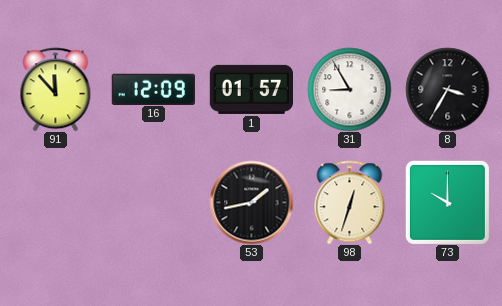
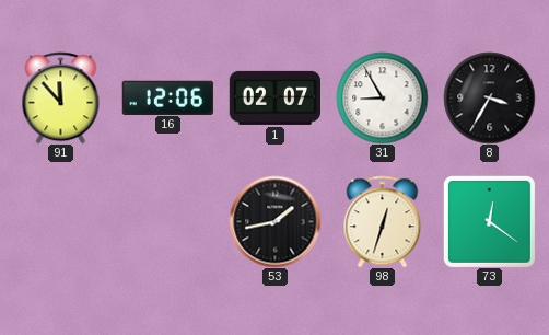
16: 12:09 -> 12:06
1: 01:57 -> 02:07
73: 10:00 -> 12:21
